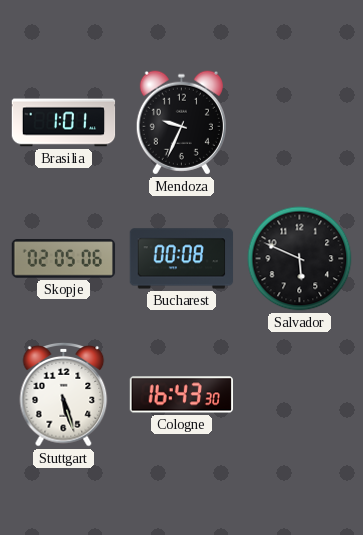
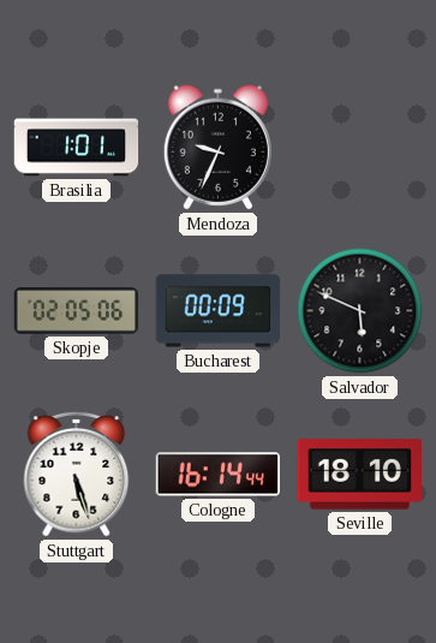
Bucharest: 00:08 -> 00:09
Cologne: 16:43 -> 16:14
Seville: none -> 18:10
